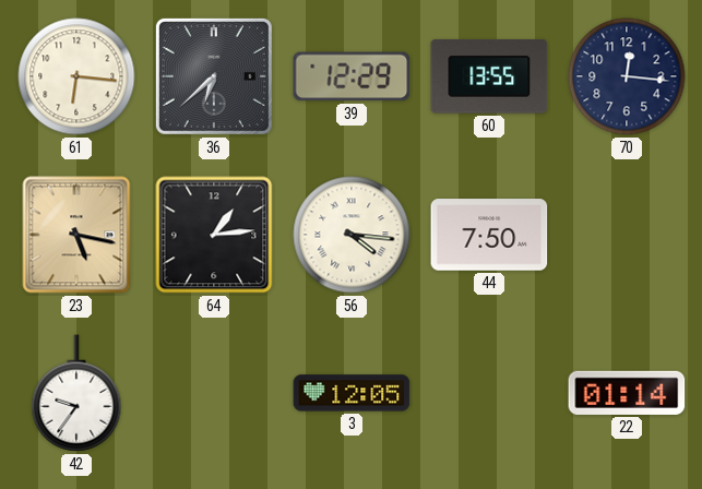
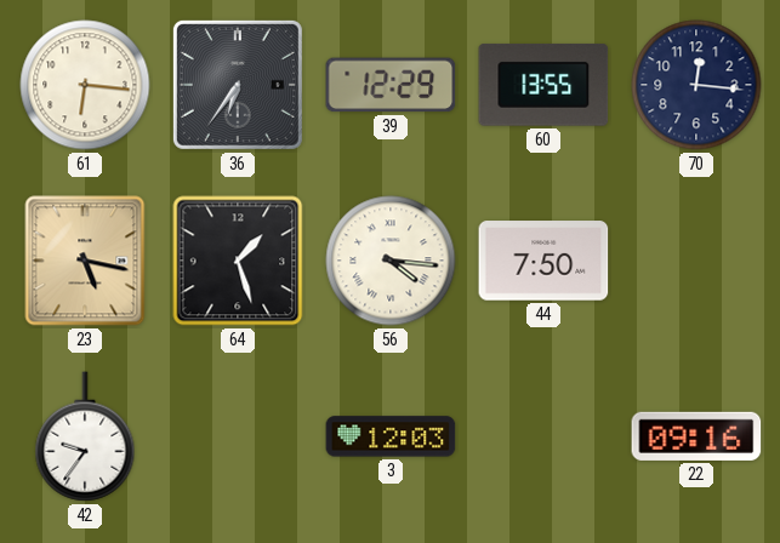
36: 6:38 -> 6:36
64: 1:14 -> 1:27
3: 12:05 -> 12:03
22: 01:14 -> 09:16
